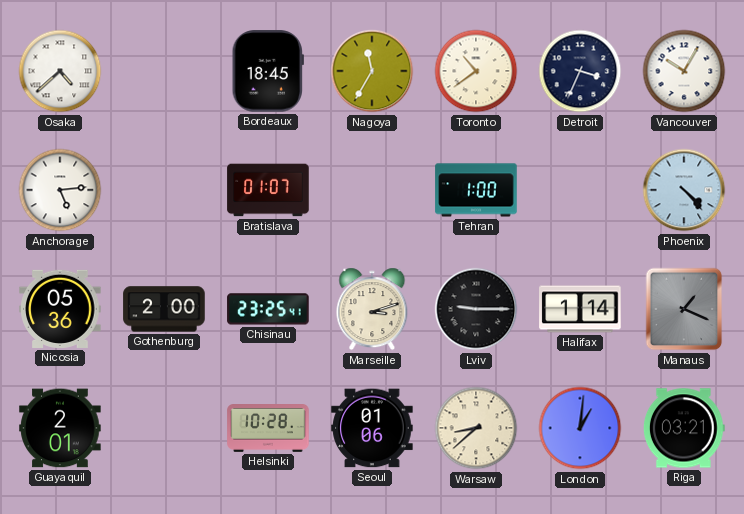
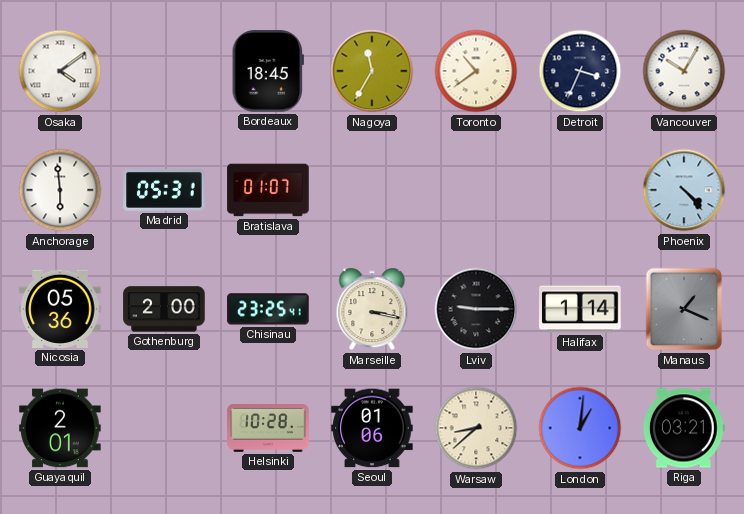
Osaka: 4:38 -> 4:09
Anchorage: 5:14 -> 5:59
Madrid: none -> 05:31
Tehran: 1:00 -> none
Marseille: 3:12 -> 3:17
